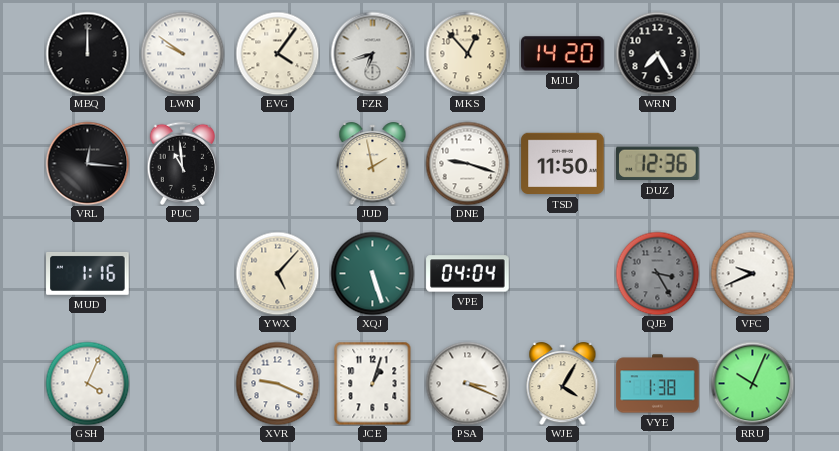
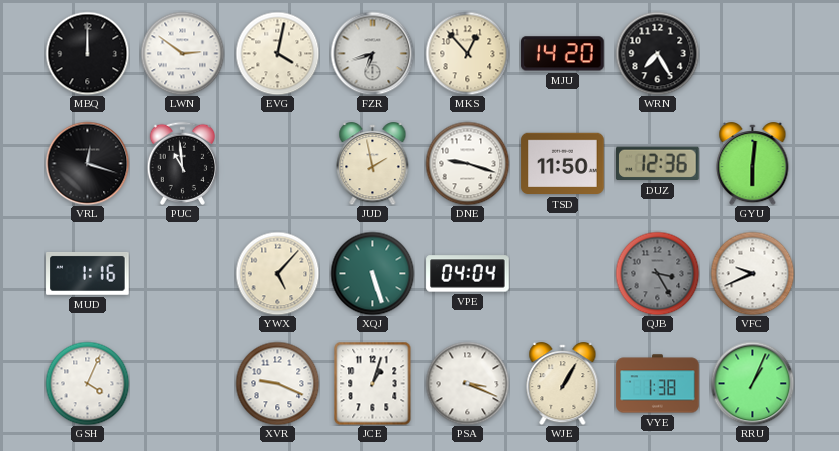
LWN: 9:51 -> 2:51
EVG: 4:06 -> 4:02
VRL: 12:16 -> 12:18
GYU: none -> 6:01
WJE: 4:05 -> 1:05
RRU: 10:04 -> 1:04
